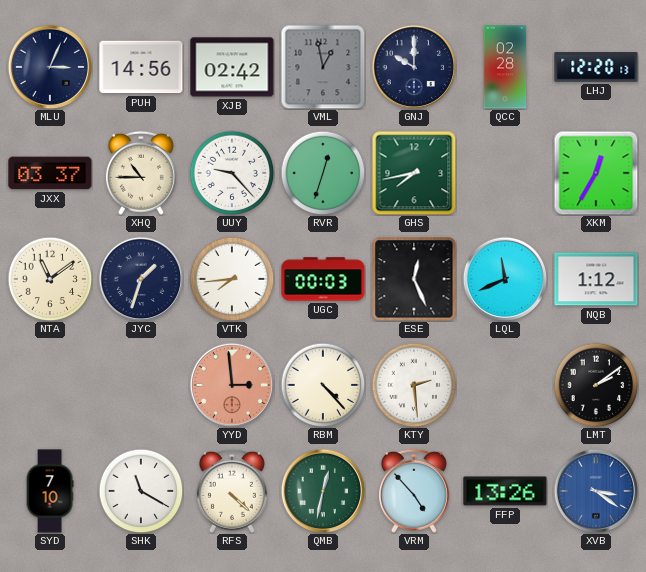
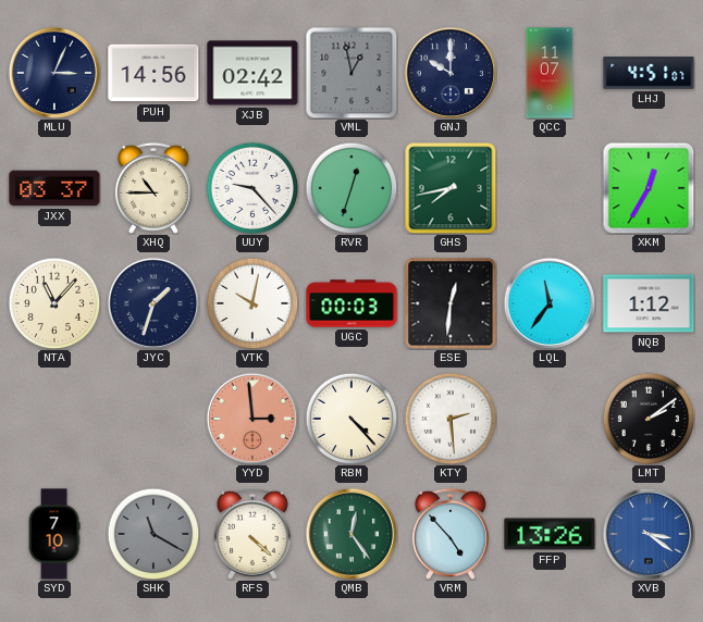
QCC: 02:28 -> 11:07
LHJ: 12:20 -> 4:51
NTA: 11:09 -> 11:07
VTK: 7:44 -> 10:02
ESE: 12:26 -> 12:31
LQL: 11:41 -> 11:36
SHK dial: white -> grey
QMB: 12:32 -> 12:24
